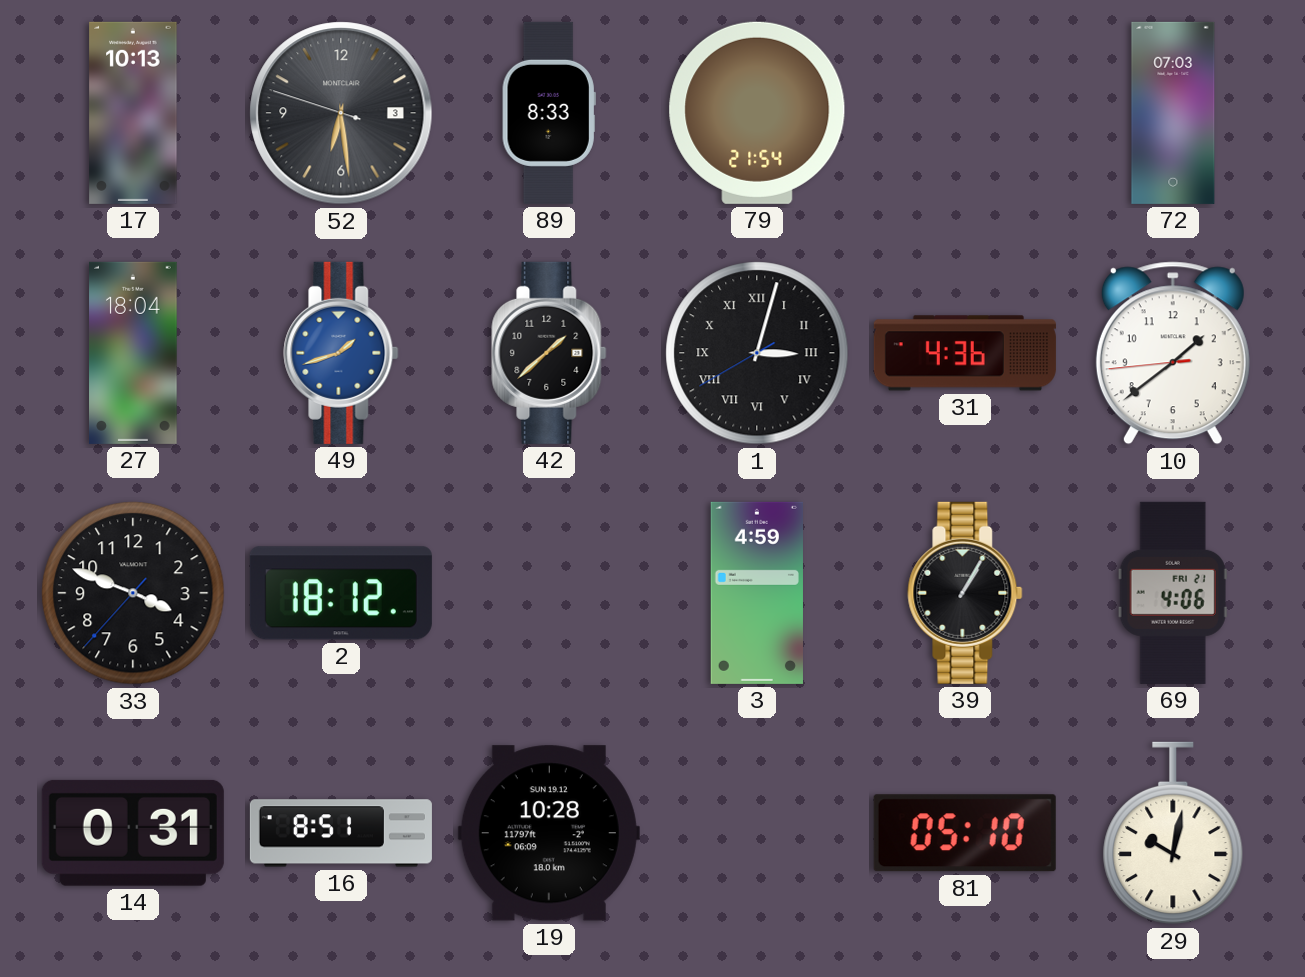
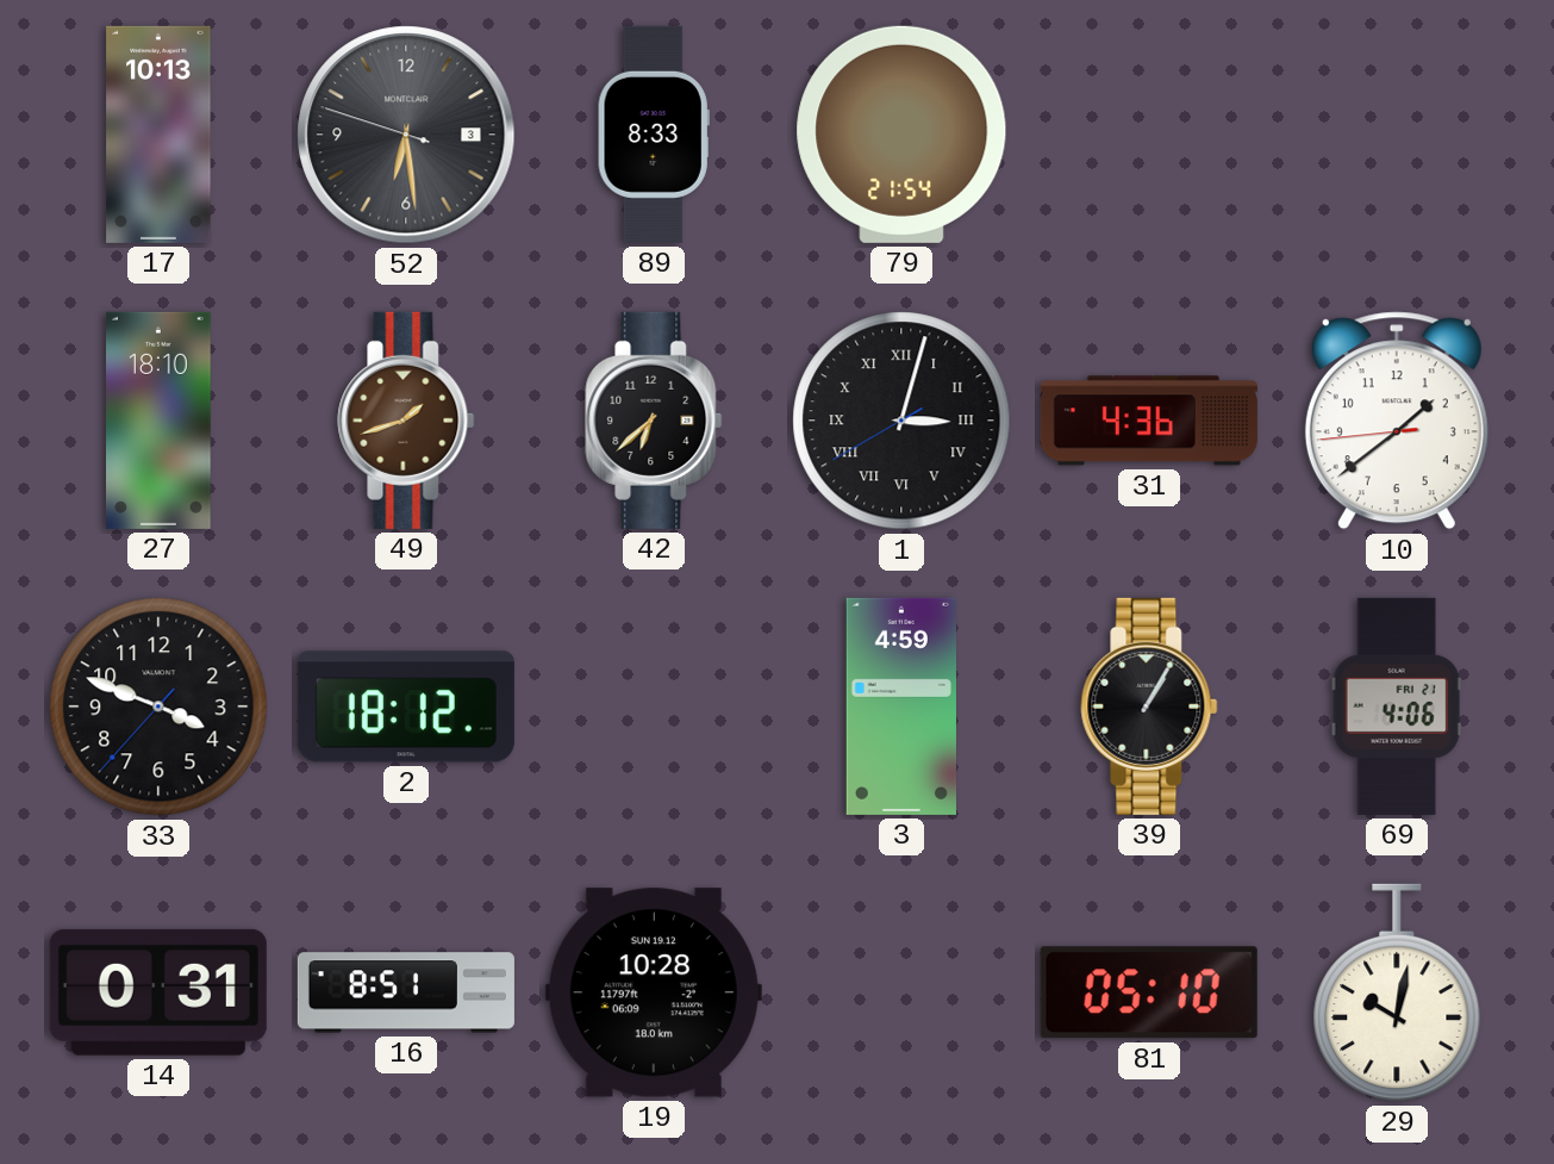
72: 07:03 -> none
27: 18:04 -> 18:10
49 dial: blue -> brown
42: 1:38 -> 6:38
